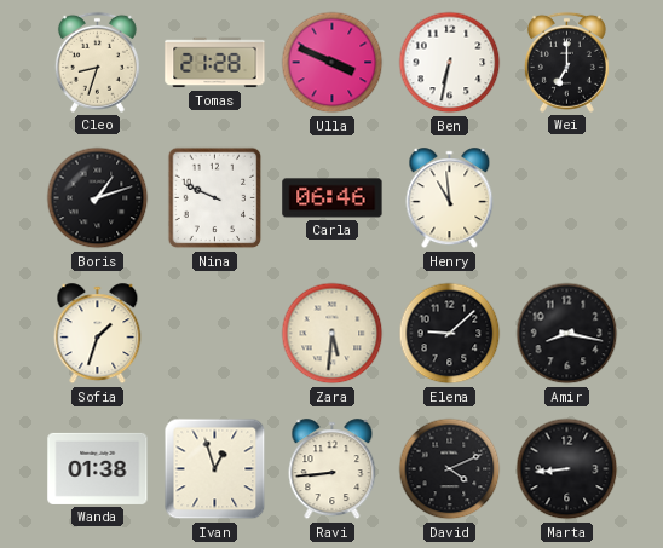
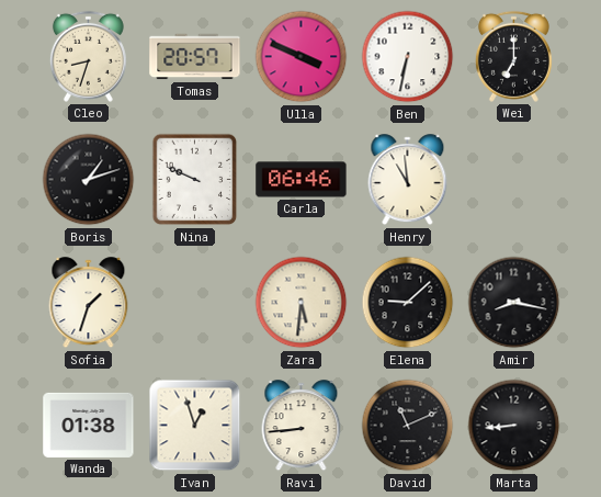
Tomas: 21:28 -> 20:57
David: 4:11 -> 11:11
